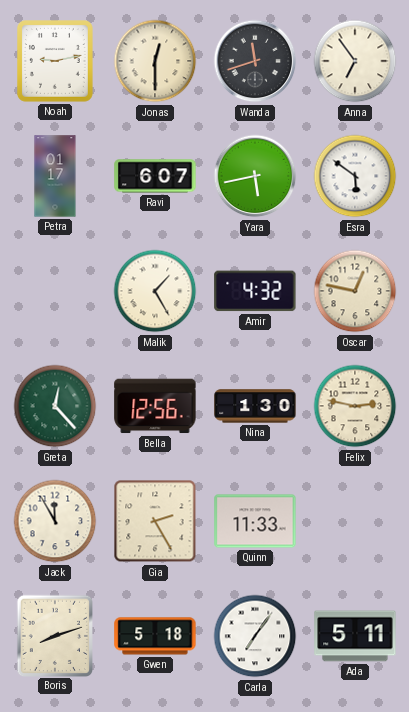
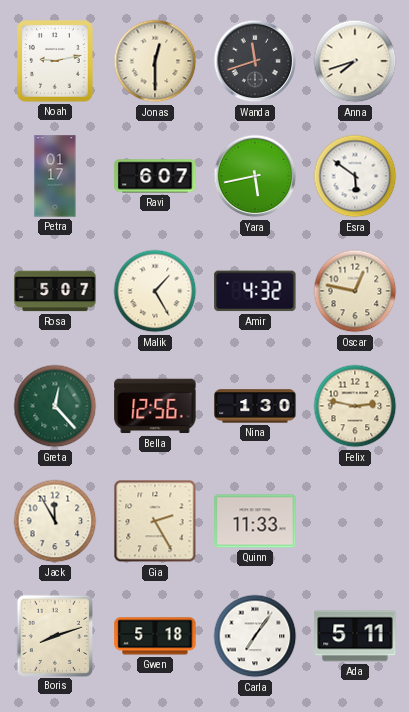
Anna: 6:54 -> 7:42
Rosa: none -> 5:07
